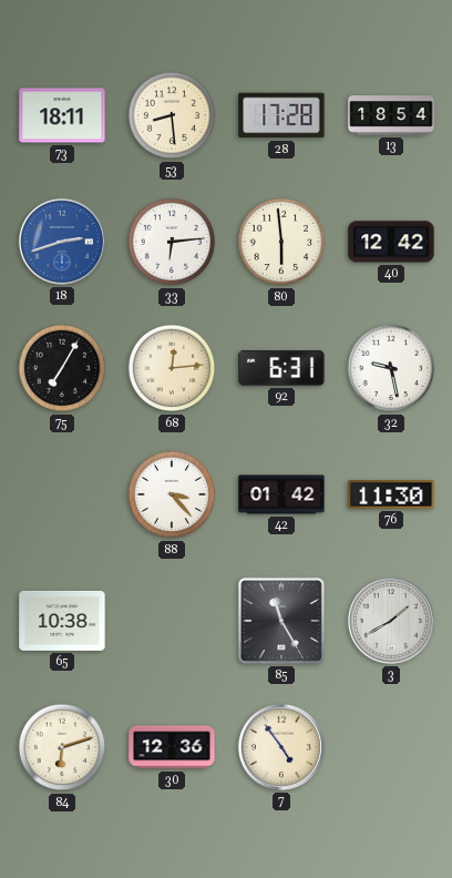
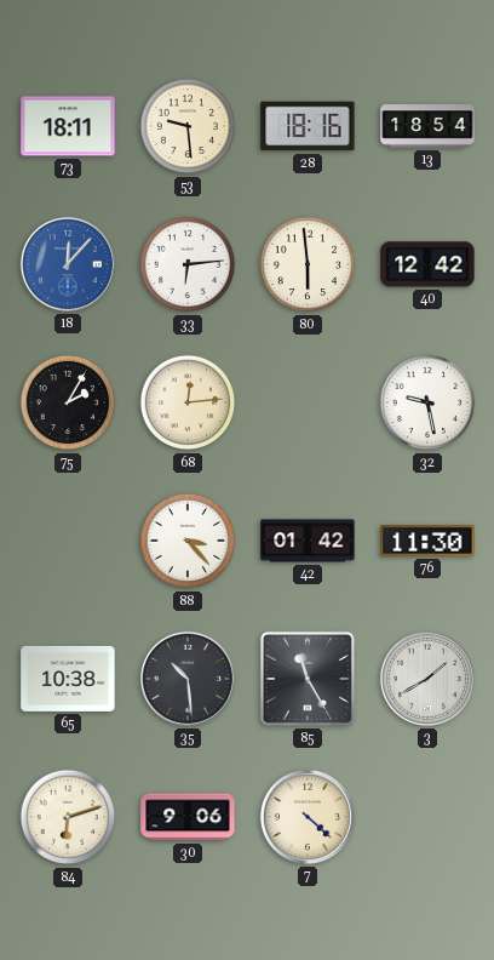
53: 8:29 -> 9:29
28: 17:28 -> 18:16
18: 2:42 -> 12:07
75: 7:05 -> 2:05
92: 6:31 -> none
35: none -> 10:29
30: 12:36 -> 9:06
7: 4:54 -> 4:22
